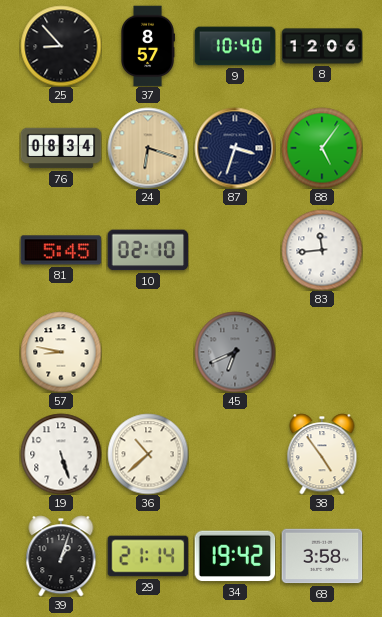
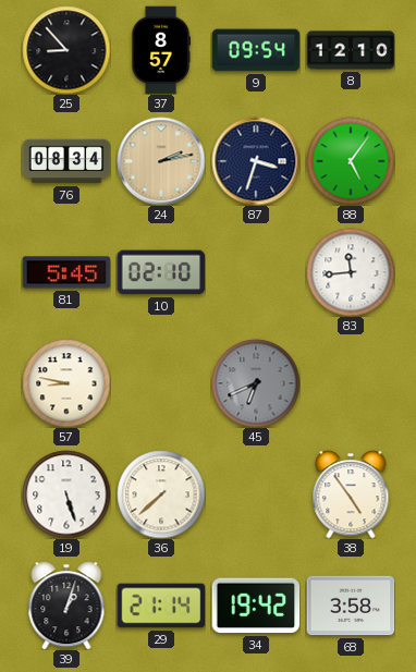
9: 10:40 -> 09:54
8: 12:06 -> 12:10
24: 6:18 -> 2:13
36: 10:38 -> 7:38
